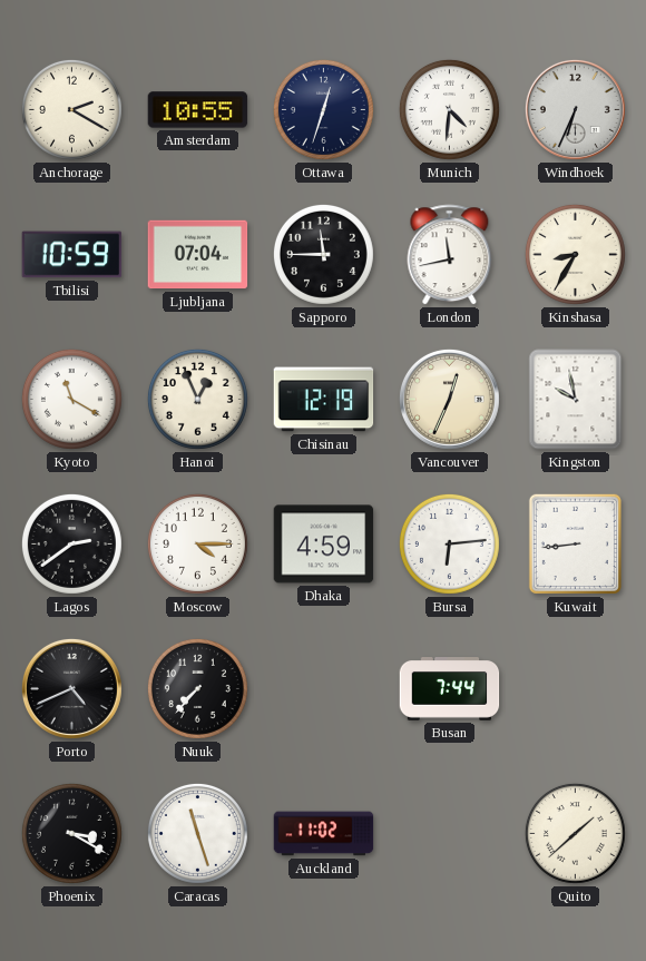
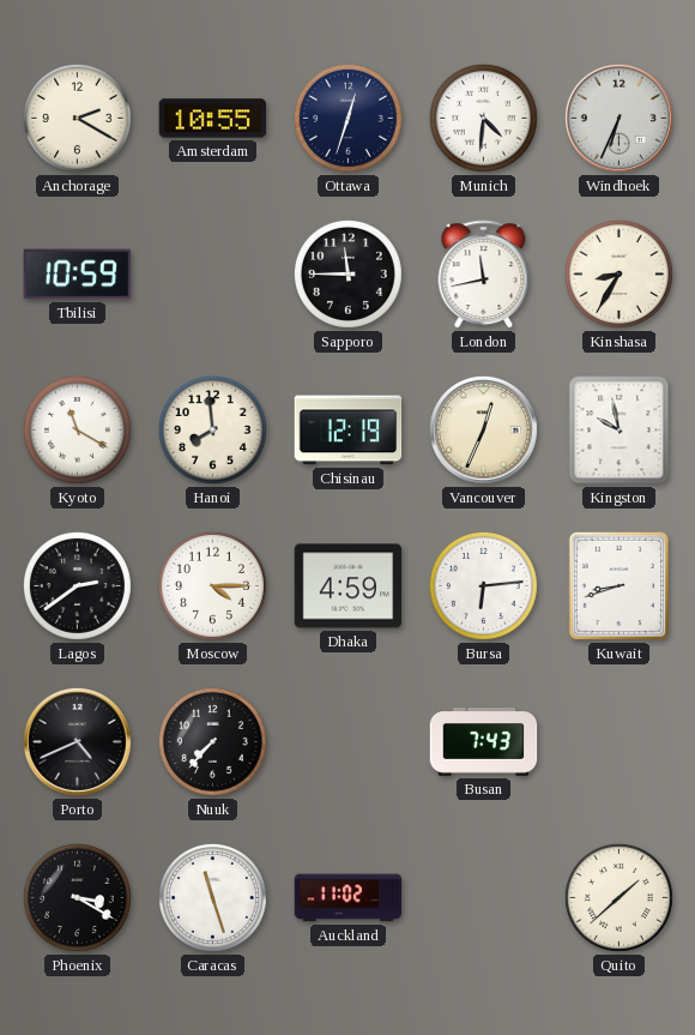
Ljubljana: 07:04 -> none
Hanoi: 12:56 -> 7:59
Kuwait: 8:44 -> 8:42
Busan: 7:44 -> 7:43
